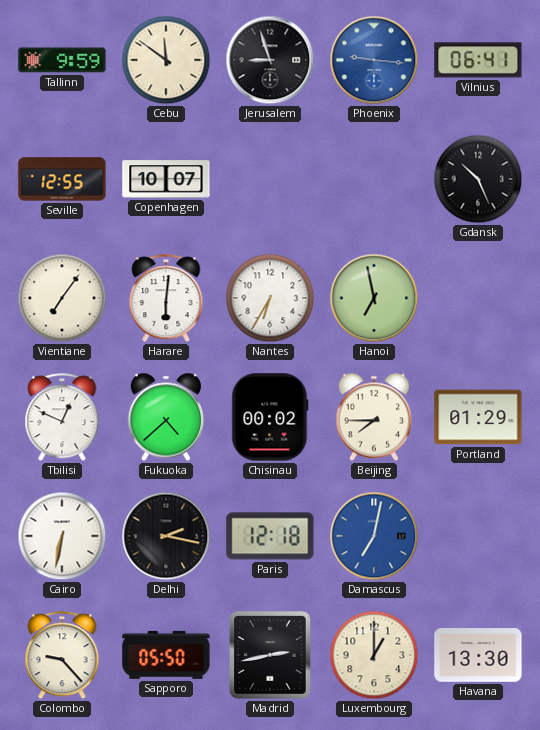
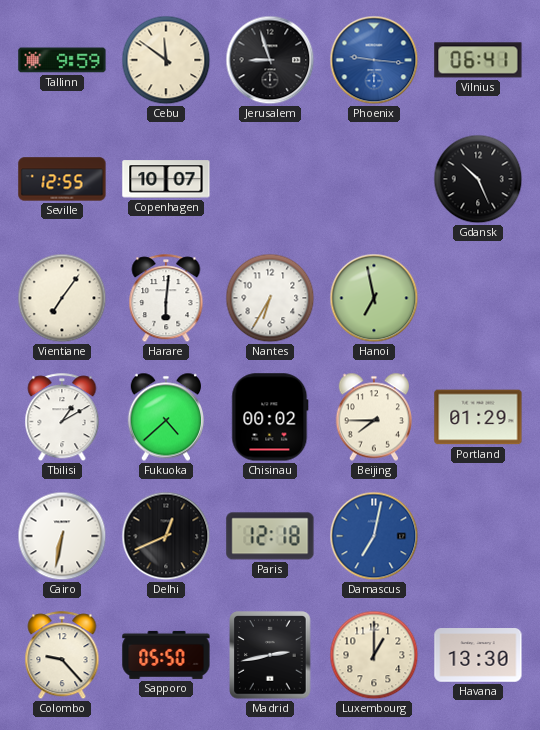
Tbilisi: 12:49 -> 1:10
Delhi: 2:17 -> 12:41
